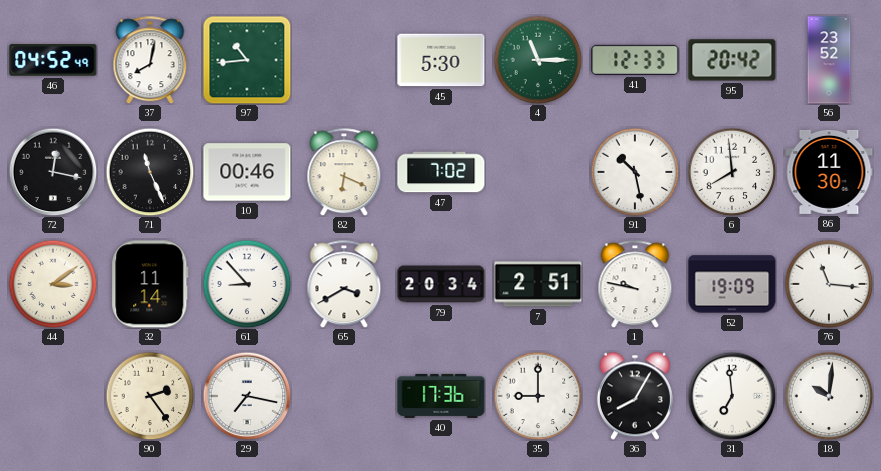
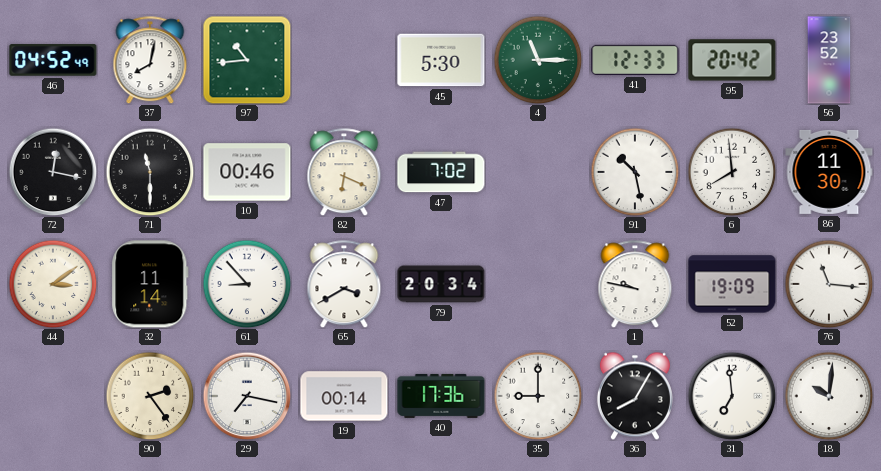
71: 11:26 -> 11:30
7: 2:51 -> none
19: none -> 00:14
